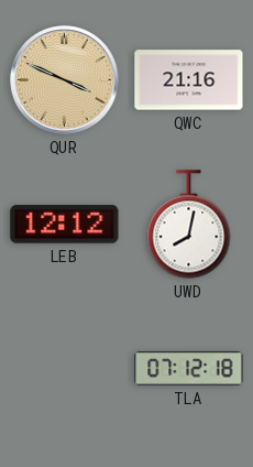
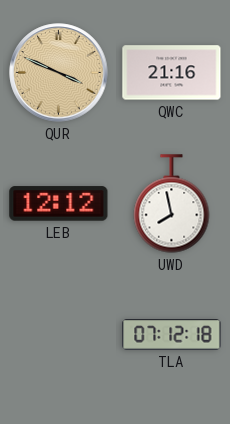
UWD: 8:02 -> 7:58
